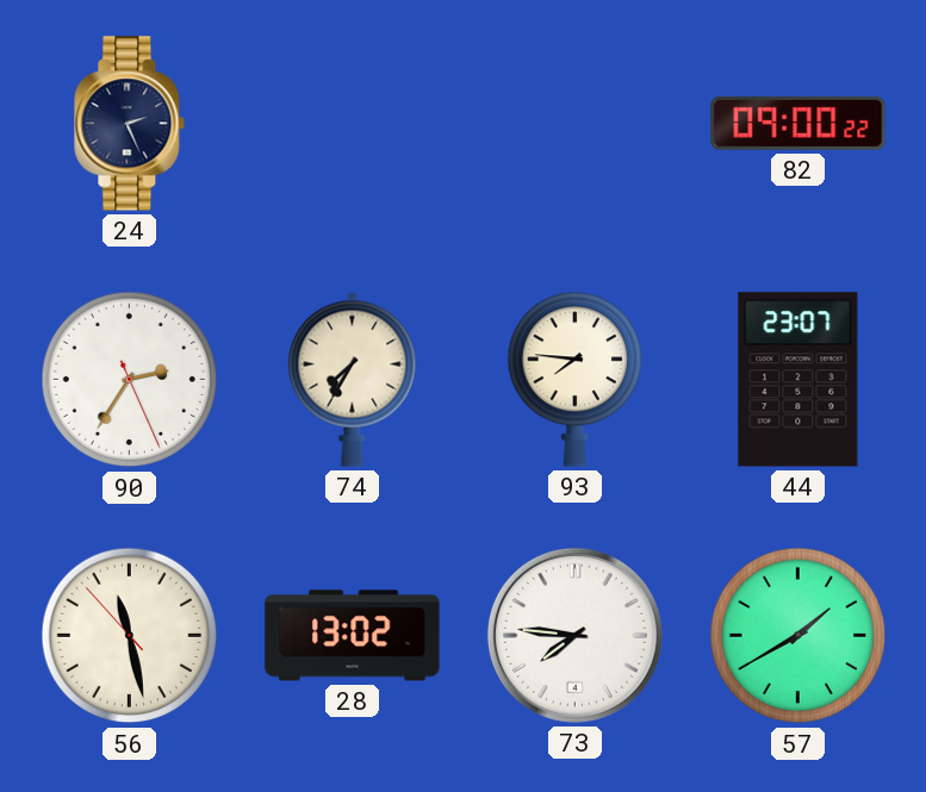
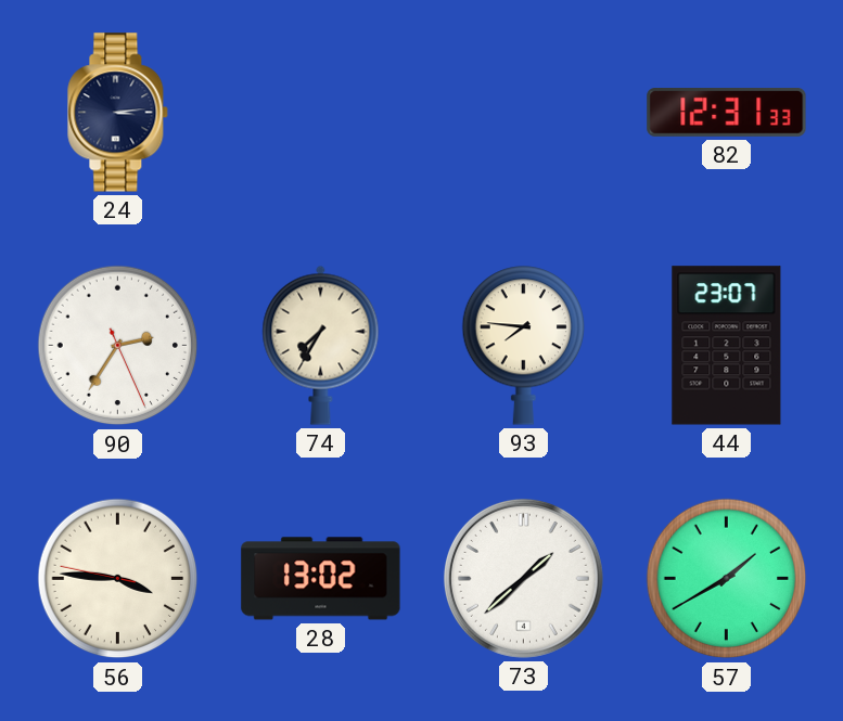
24: 2:26 -> 3:14
82: 09:00 -> 12:31
56: 11:27 -> 3:45
73: 7:46 -> 1:38
